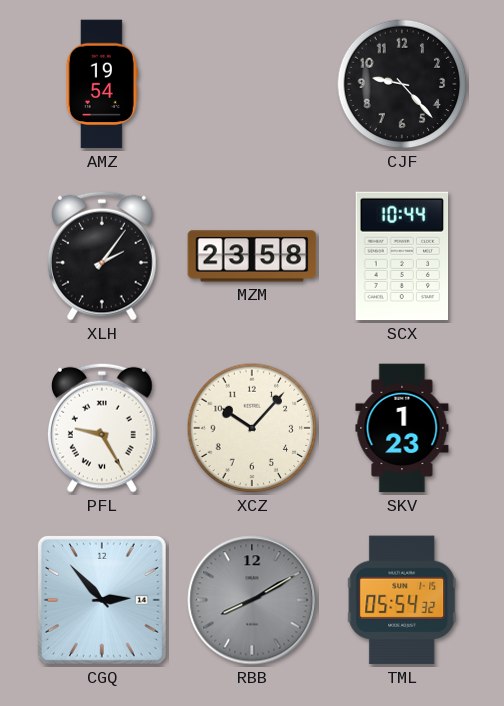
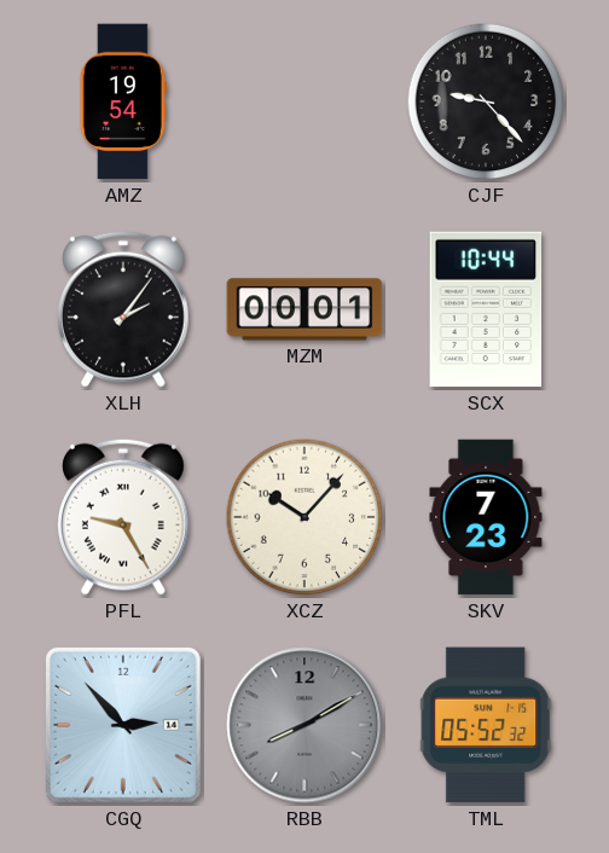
MZM: 23:58 -> 00:01
SKV: 1:23 -> 7:23
TML: 05:54 -> 05:52
